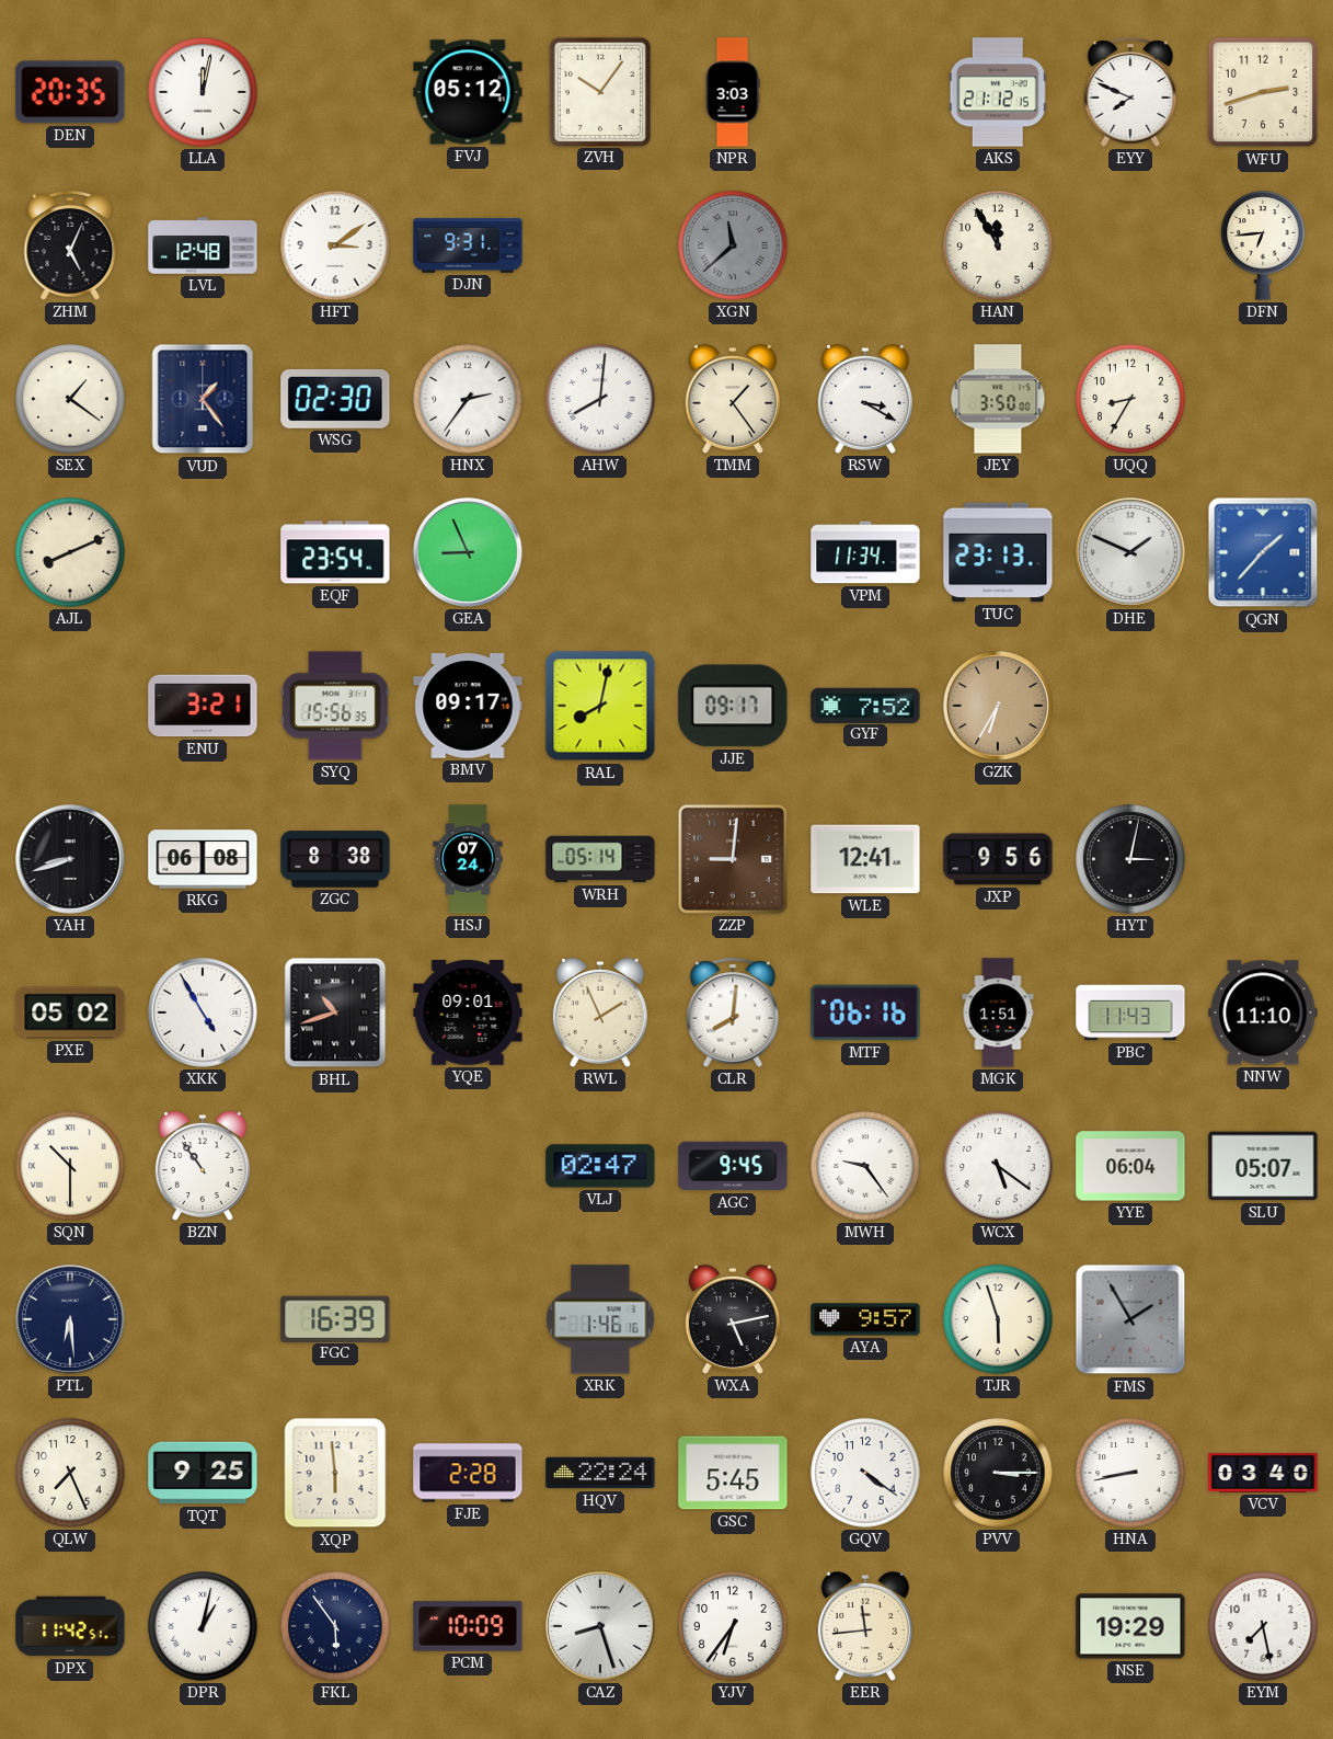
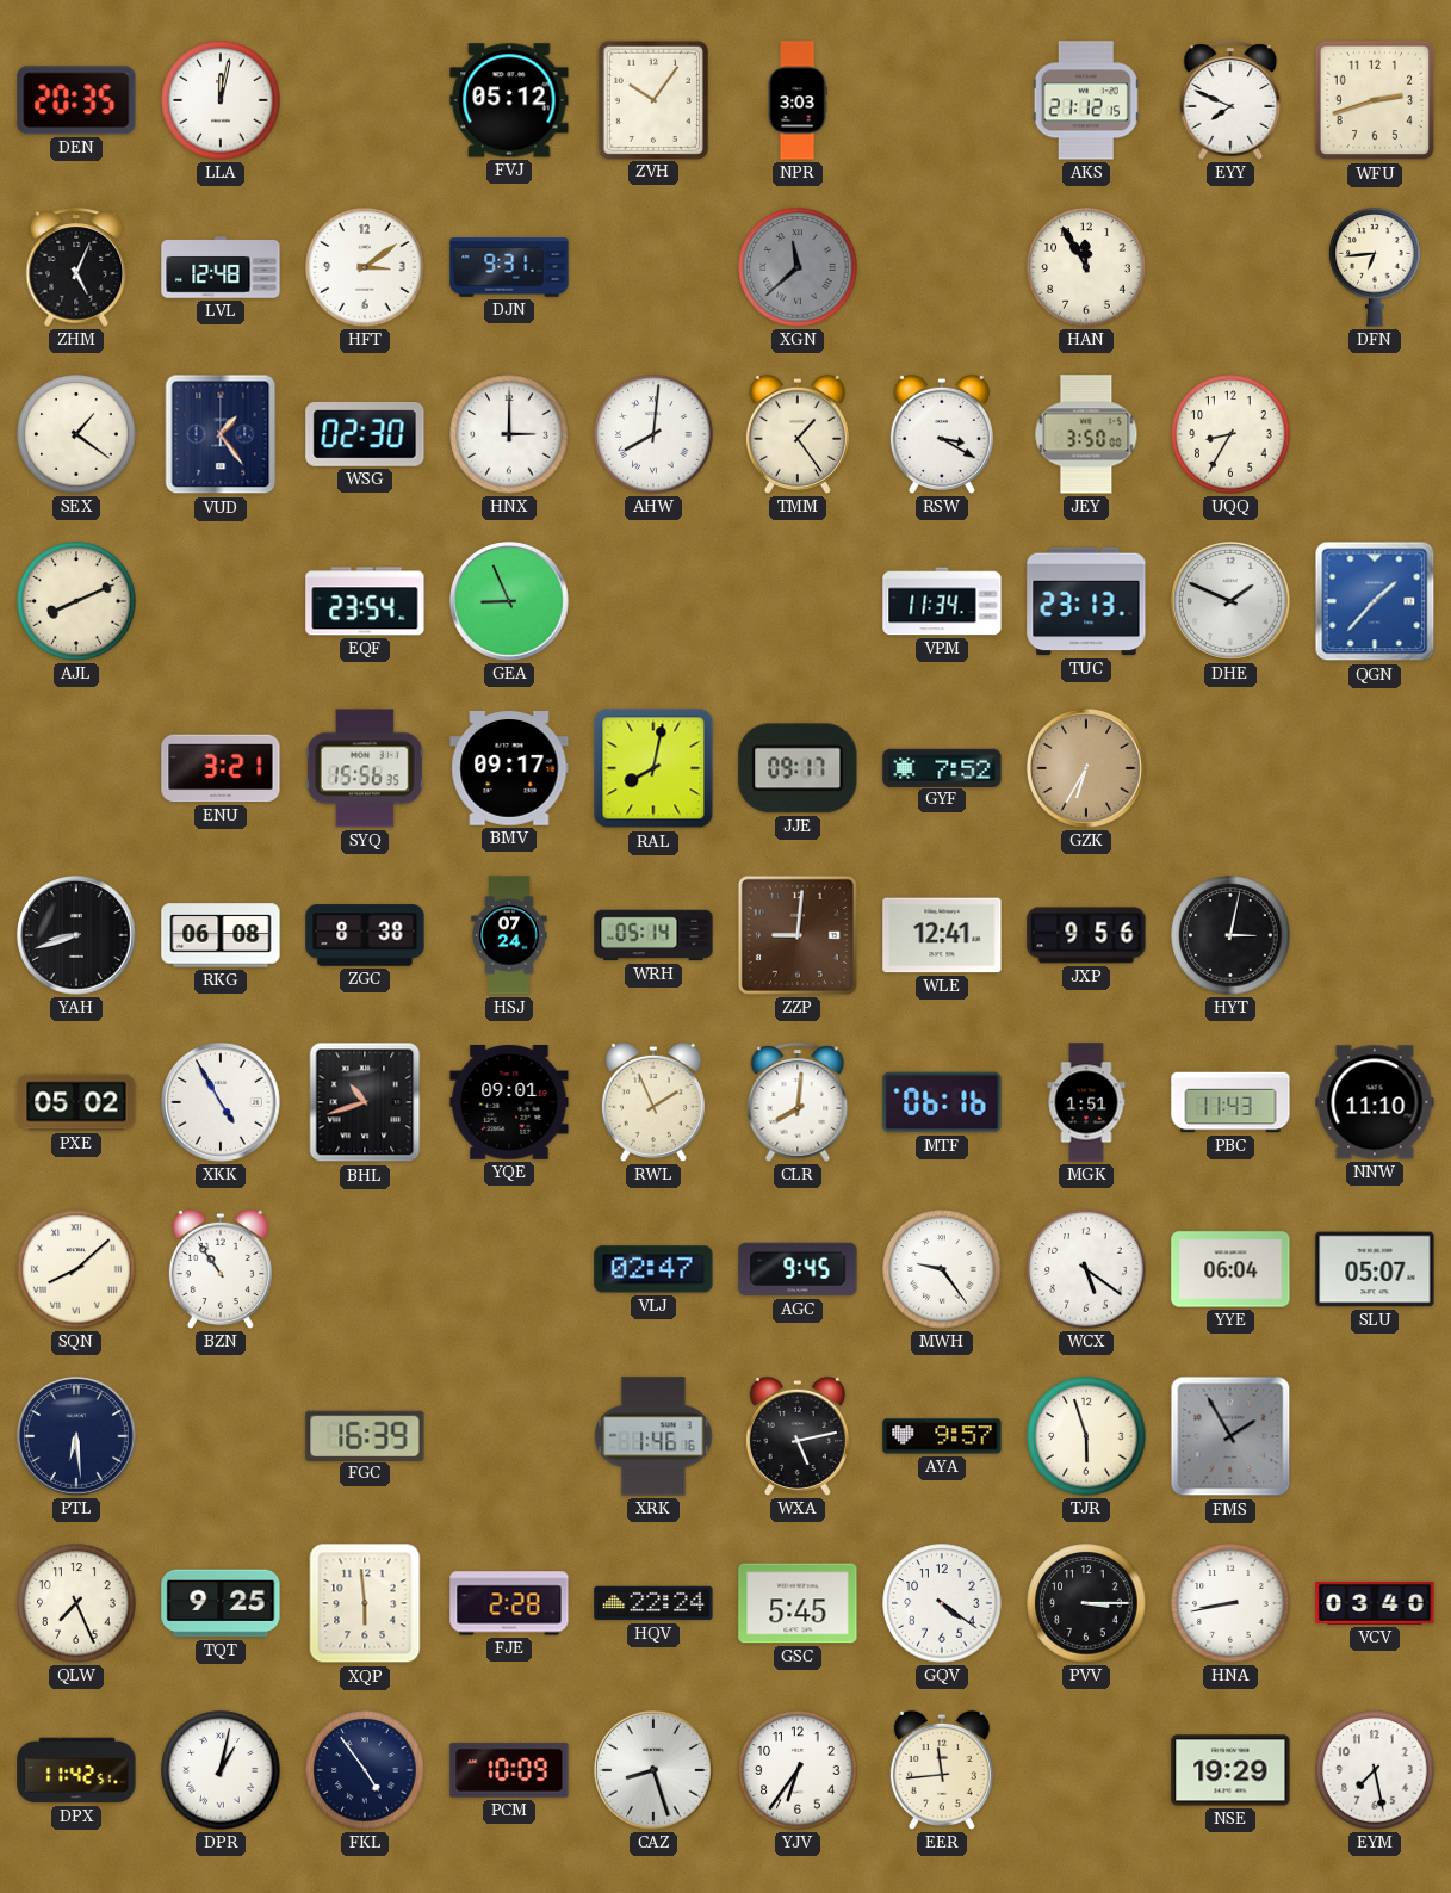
HNX: 2:36 -> 3:00
SQN: 10:30 -> 8:08
FKL: 5:54 -> 4:54
